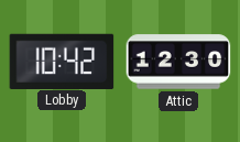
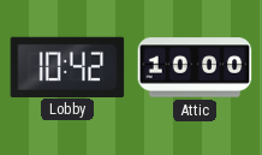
Attic: 12:30 -> 10:00
